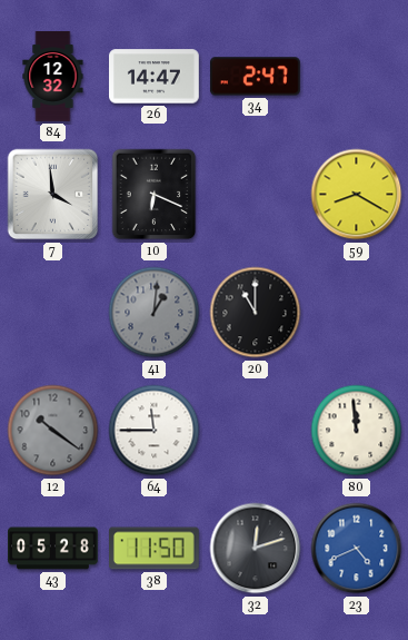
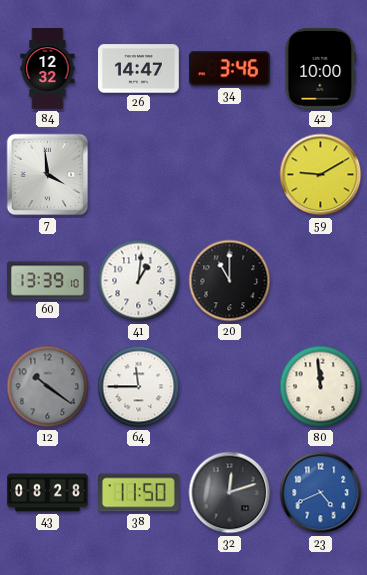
34: 2:47 -> 3:46
42: none -> 10:00
10: 6:19 -> none
59: 8:20 -> 9:10
60: none -> 13:39
41 dial: grey -> white
43: 05:28 -> 08:28
